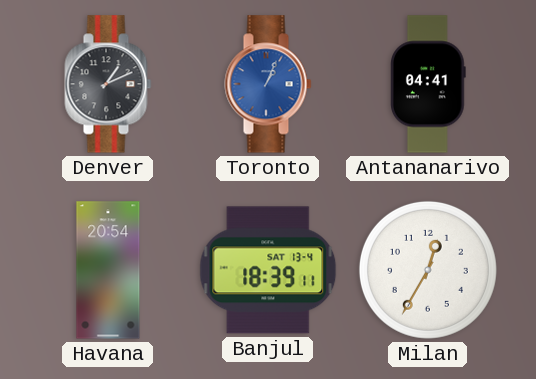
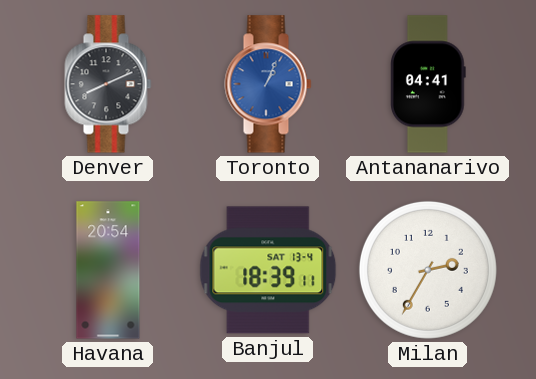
Denver: 1:11 -> 8:11
Milan: 12:35 -> 2:35
